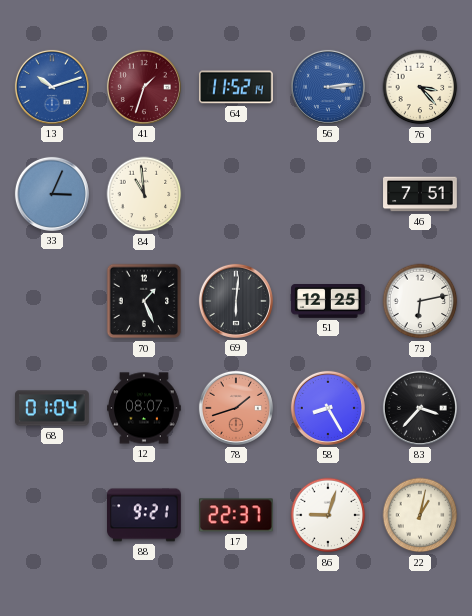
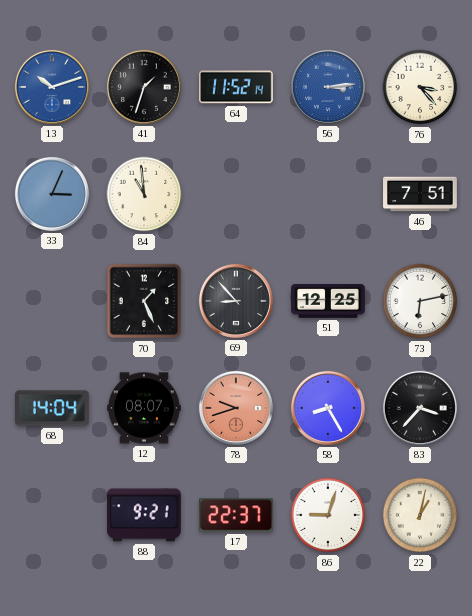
41 dial: burgundy -> black
69: 6:01 -> 8:53
68: 01:04 -> 14:04
78: 1:42 -> 9:42
